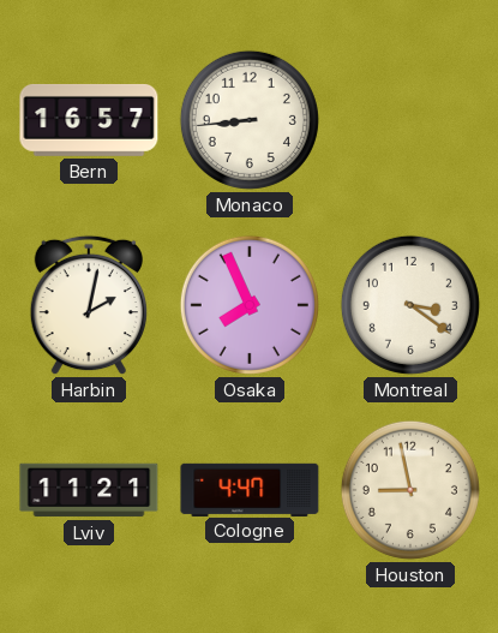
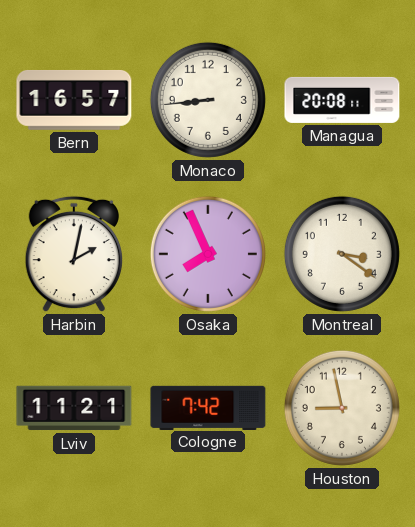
Managua: none -> 20:08
Cologne: 4:47 -> 7:42
